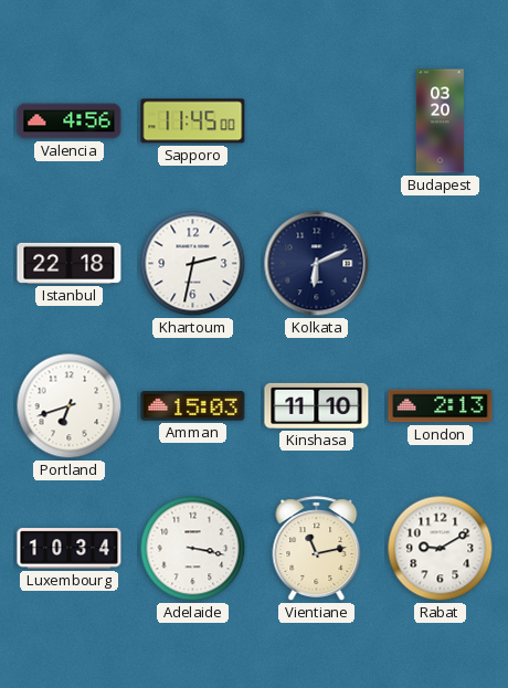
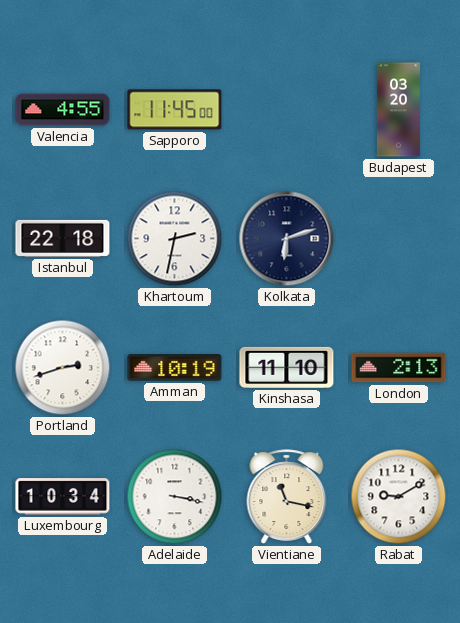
Valencia: 4:56 -> 4:55
Kolkata: 6:11 -> 6:12
Portland: 6:42 -> 2:42
Amman: 15:03 -> 10:19
Vientiane: 11:13 -> 11:17
